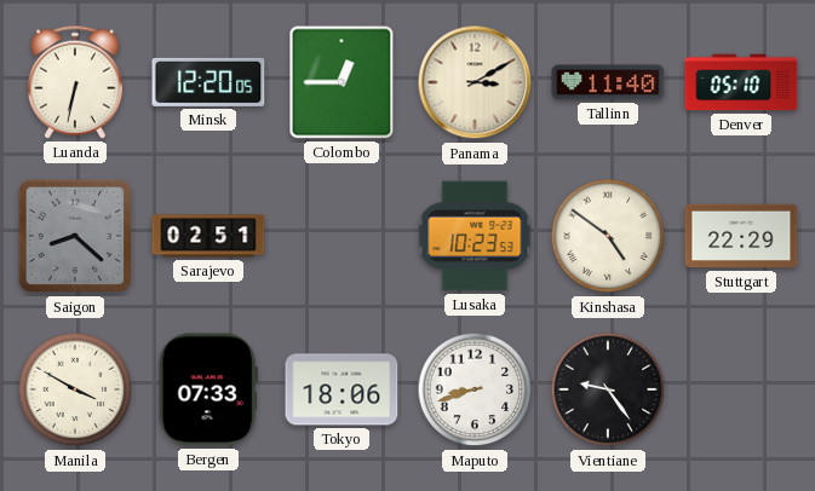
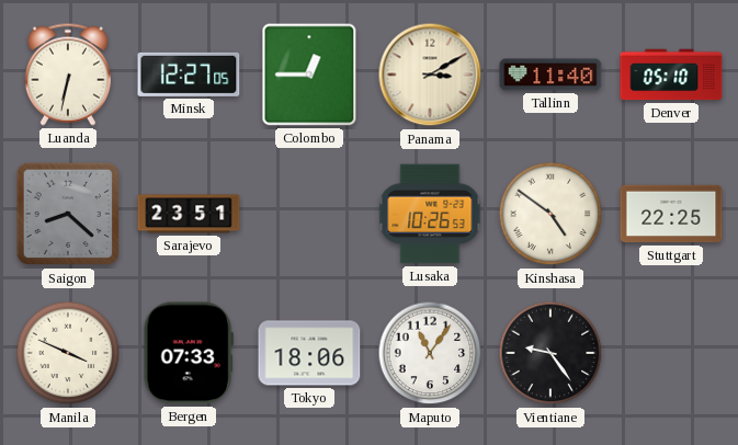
Minsk: 12:20 -> 12:27
Sarajevo: 02:51 -> 23:51
Lusaka: 10:23 -> 10:26
Stuttgart: 22:29 -> 22:25
Manila: 3:50 -> 3:49
Maputo: 8:42 -> 11:06
